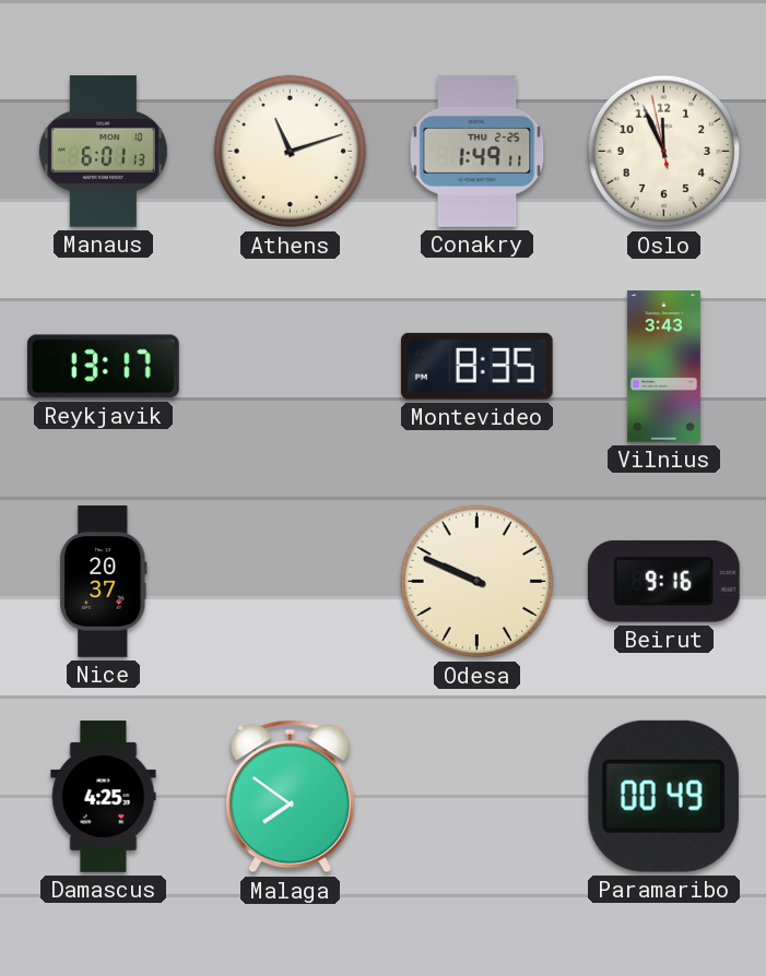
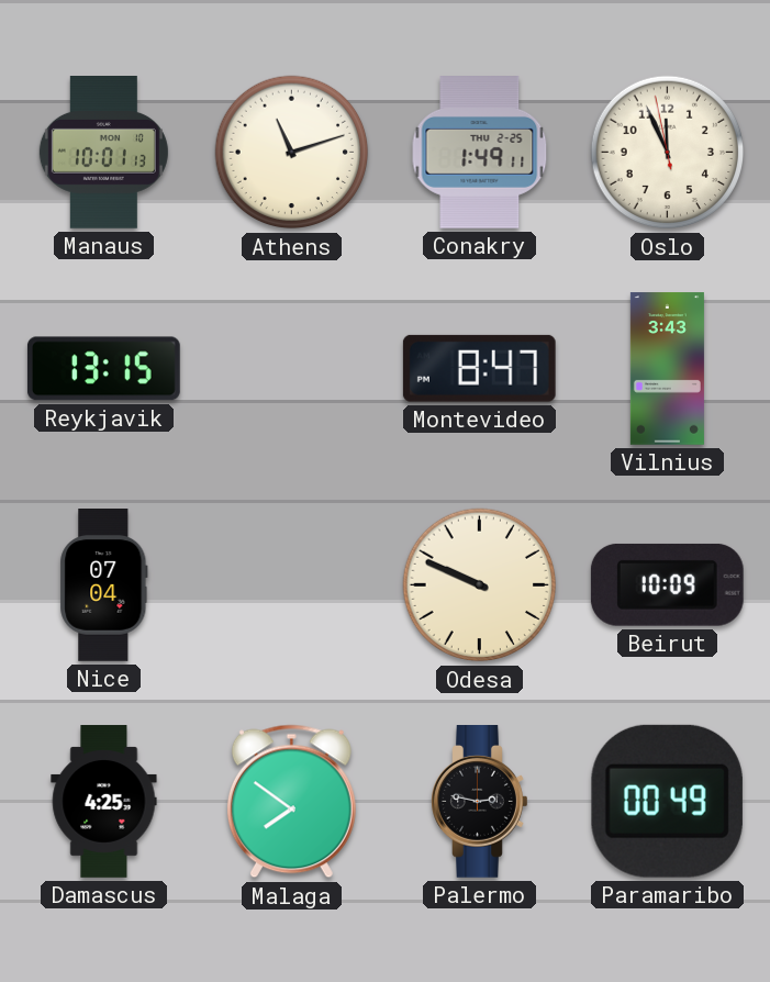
Manaus: 6:01 -> 10:01
Reykjavik: 13:17 -> 13:15
Montevideo: 8:35 -> 8:47
Nice: 20:37 -> 07:04
Beirut: 9:16 -> 10:09
Palermo: none -> 2:47
